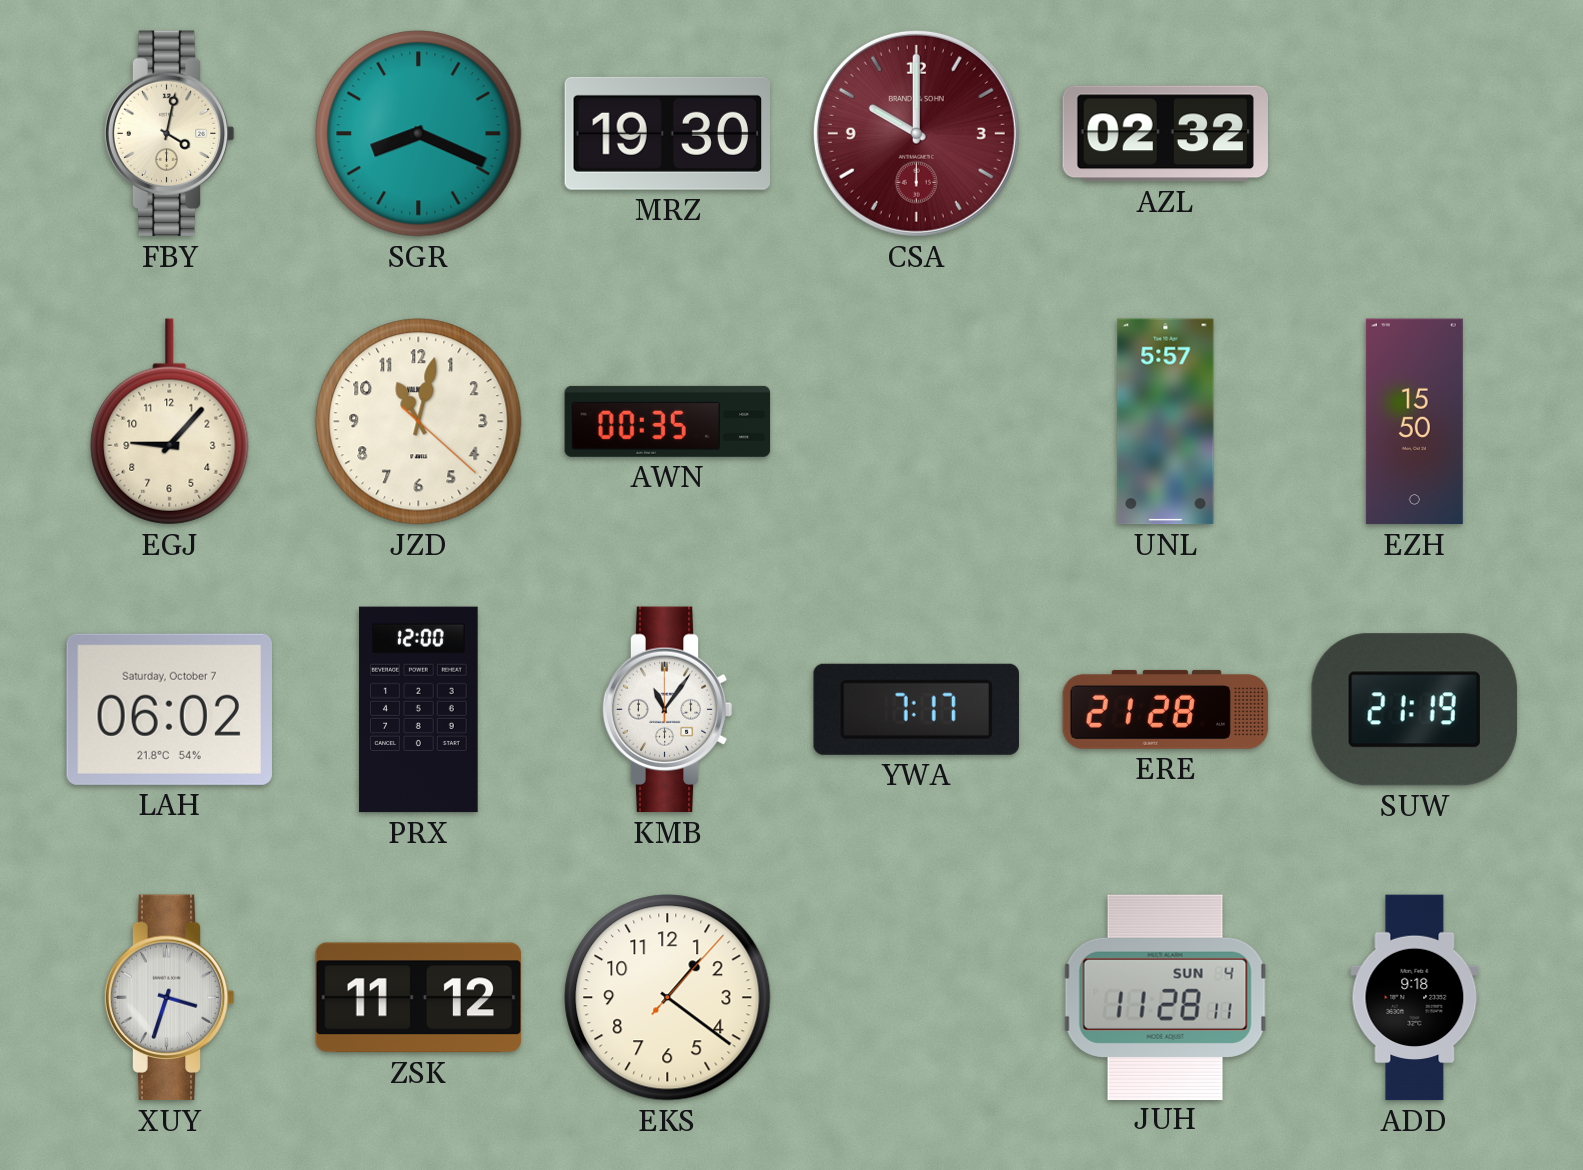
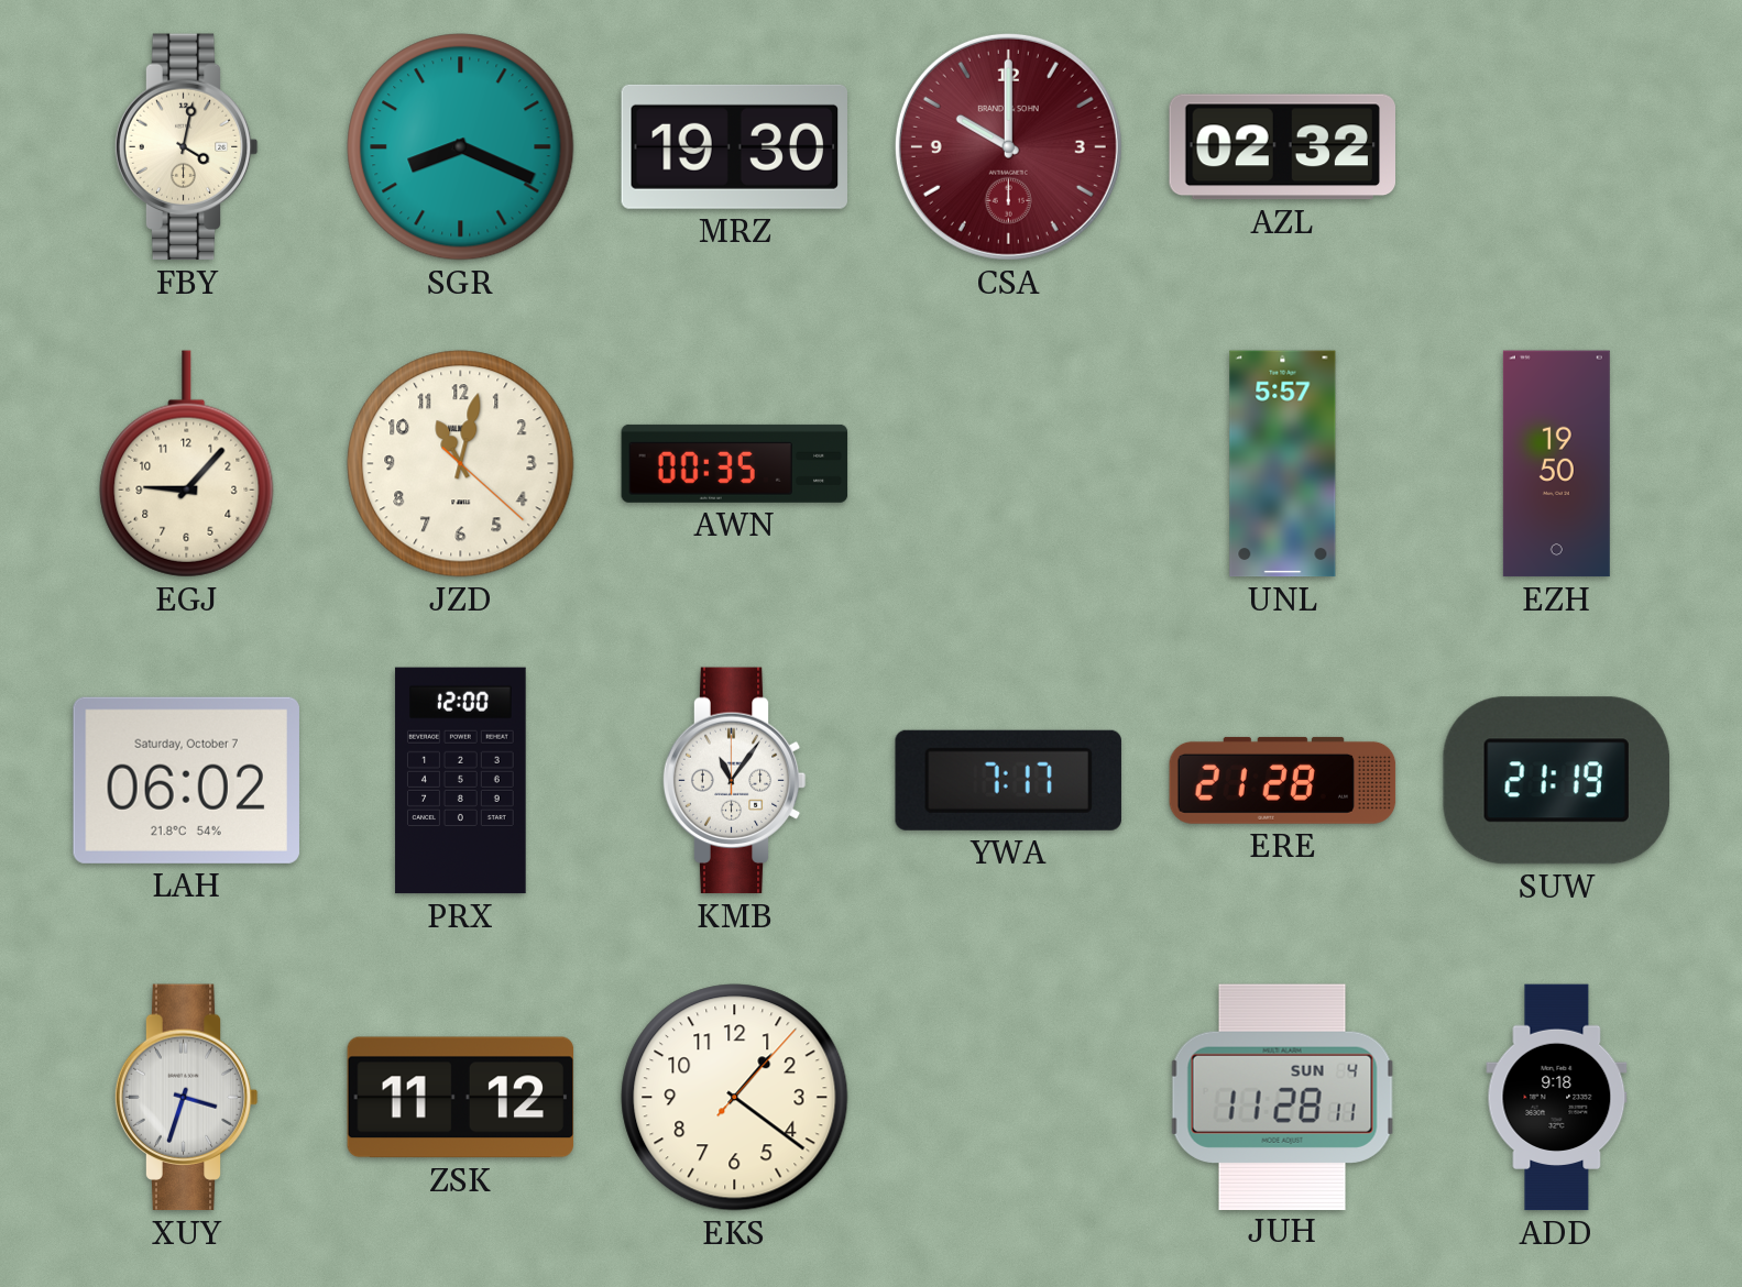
EZH: 15:50 -> 19:50
